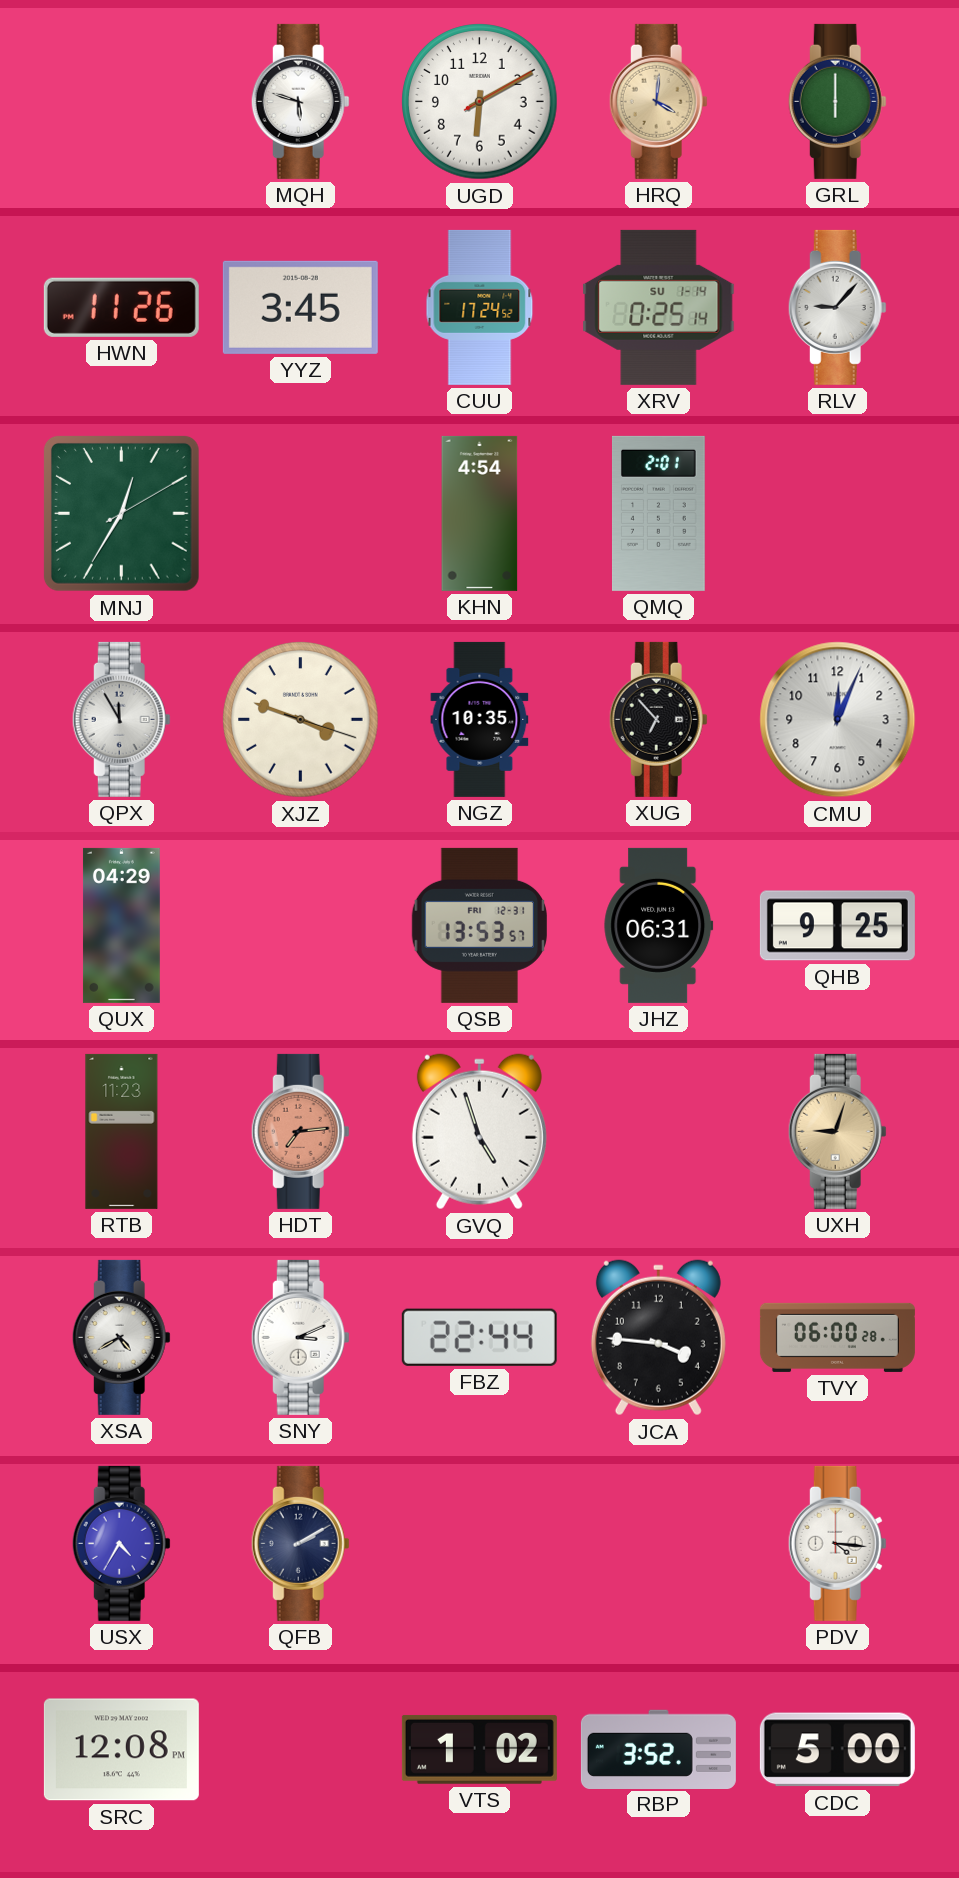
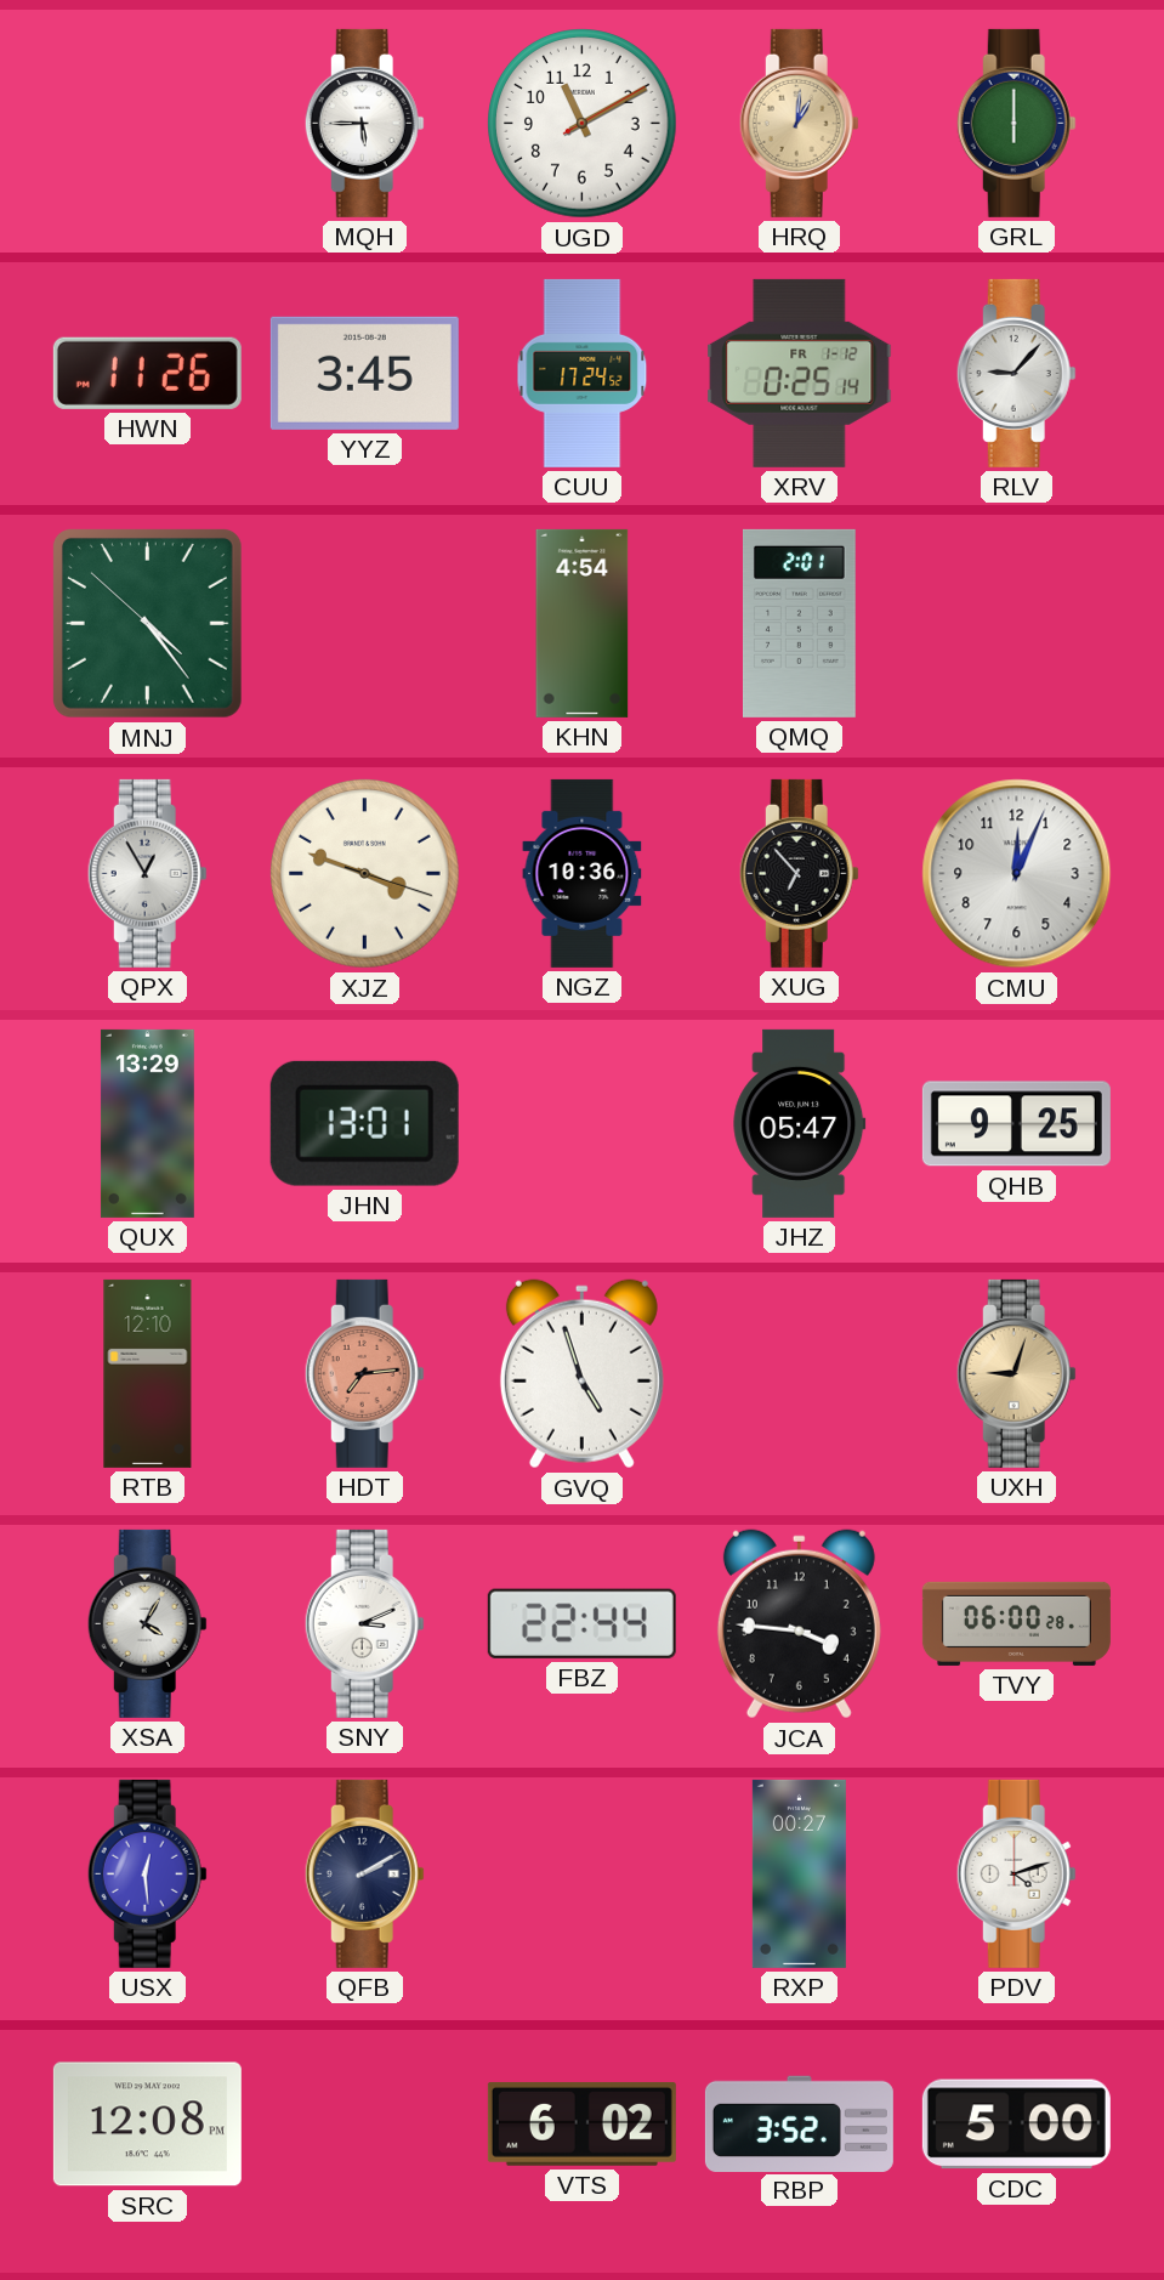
MQH: 5:48 -> 5:45
UGD: 6:10 -> 11:10
HRQ: 4:01 -> 1:01
XRV date: SU 1-14 -> FR 1-12
MNJ: 12:35 -> 4:23
QPX: 11:55 -> 12:55
NGZ: 10:35 -> 10:36
QUX: 04:29 -> 13:29
JHN: none -> 13:01
QSB: 13:53 -> none
JHZ: 06:31 -> 05:47
RTB: 11:23 -> 12:10
XSA: 4:40 -> 4:05
USX: 4:35 -> 12:29
RXP: none -> 00:27
PDV: 4:16 -> 4:12
VTS: 1:02 -> 6:02
